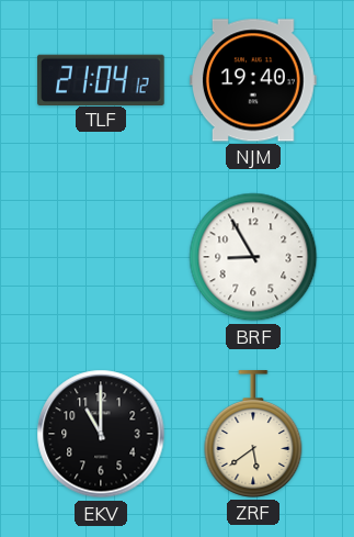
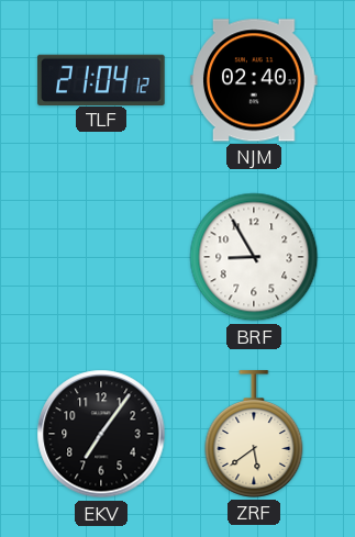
NJM: 19:40 -> 02:40
EKV: 11:00 -> 7:06
